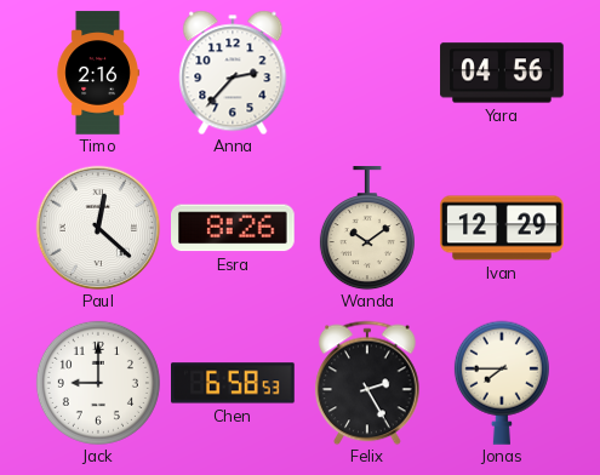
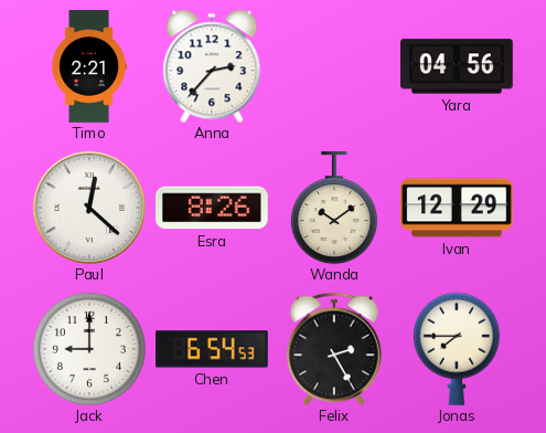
Timo: 2:16 -> 2:21
Chen: 6:58 -> 6:54
